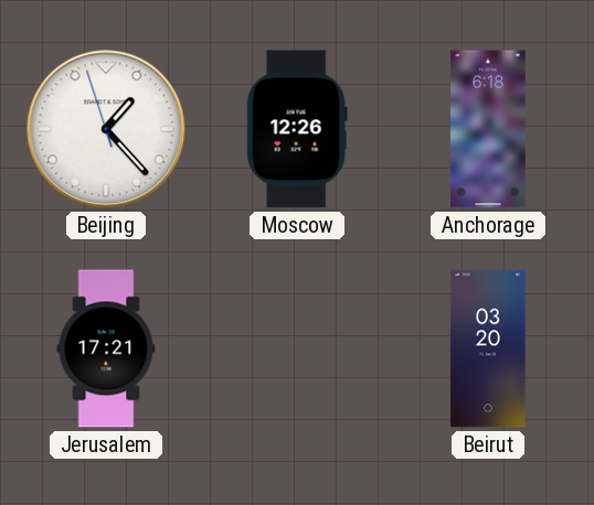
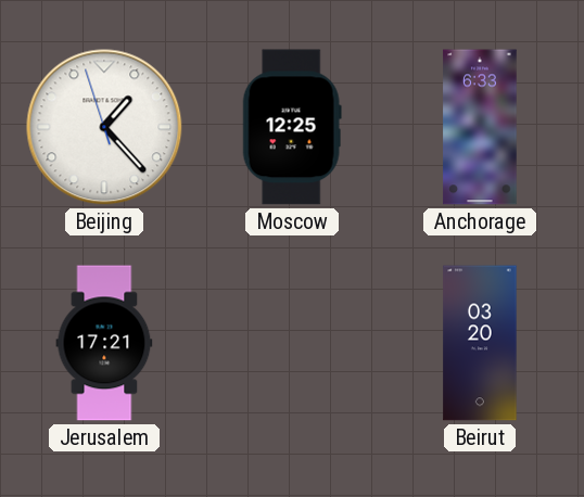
Moscow: 12:26 -> 12:25
Anchorage: 6:18 -> 6:33
